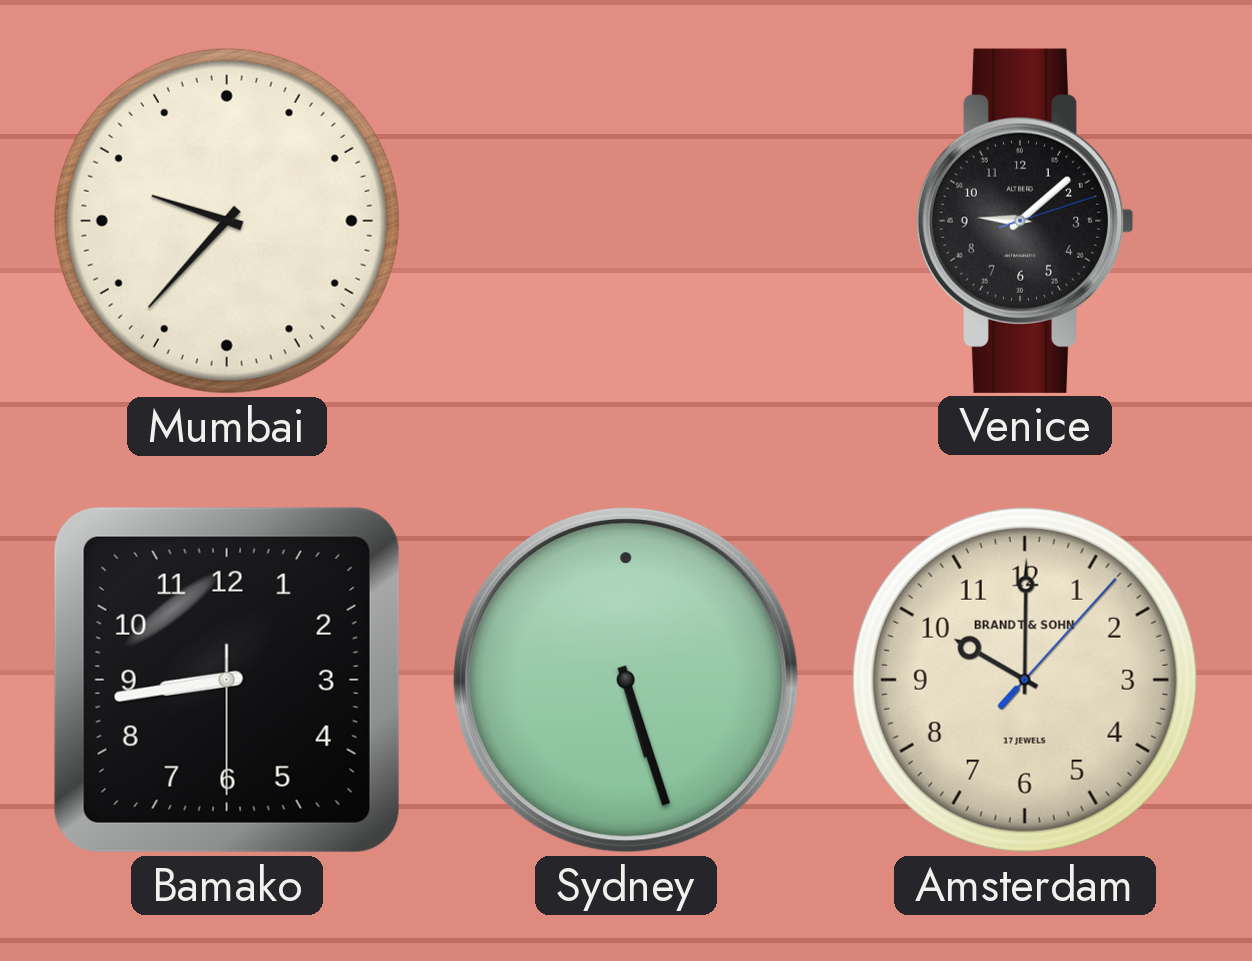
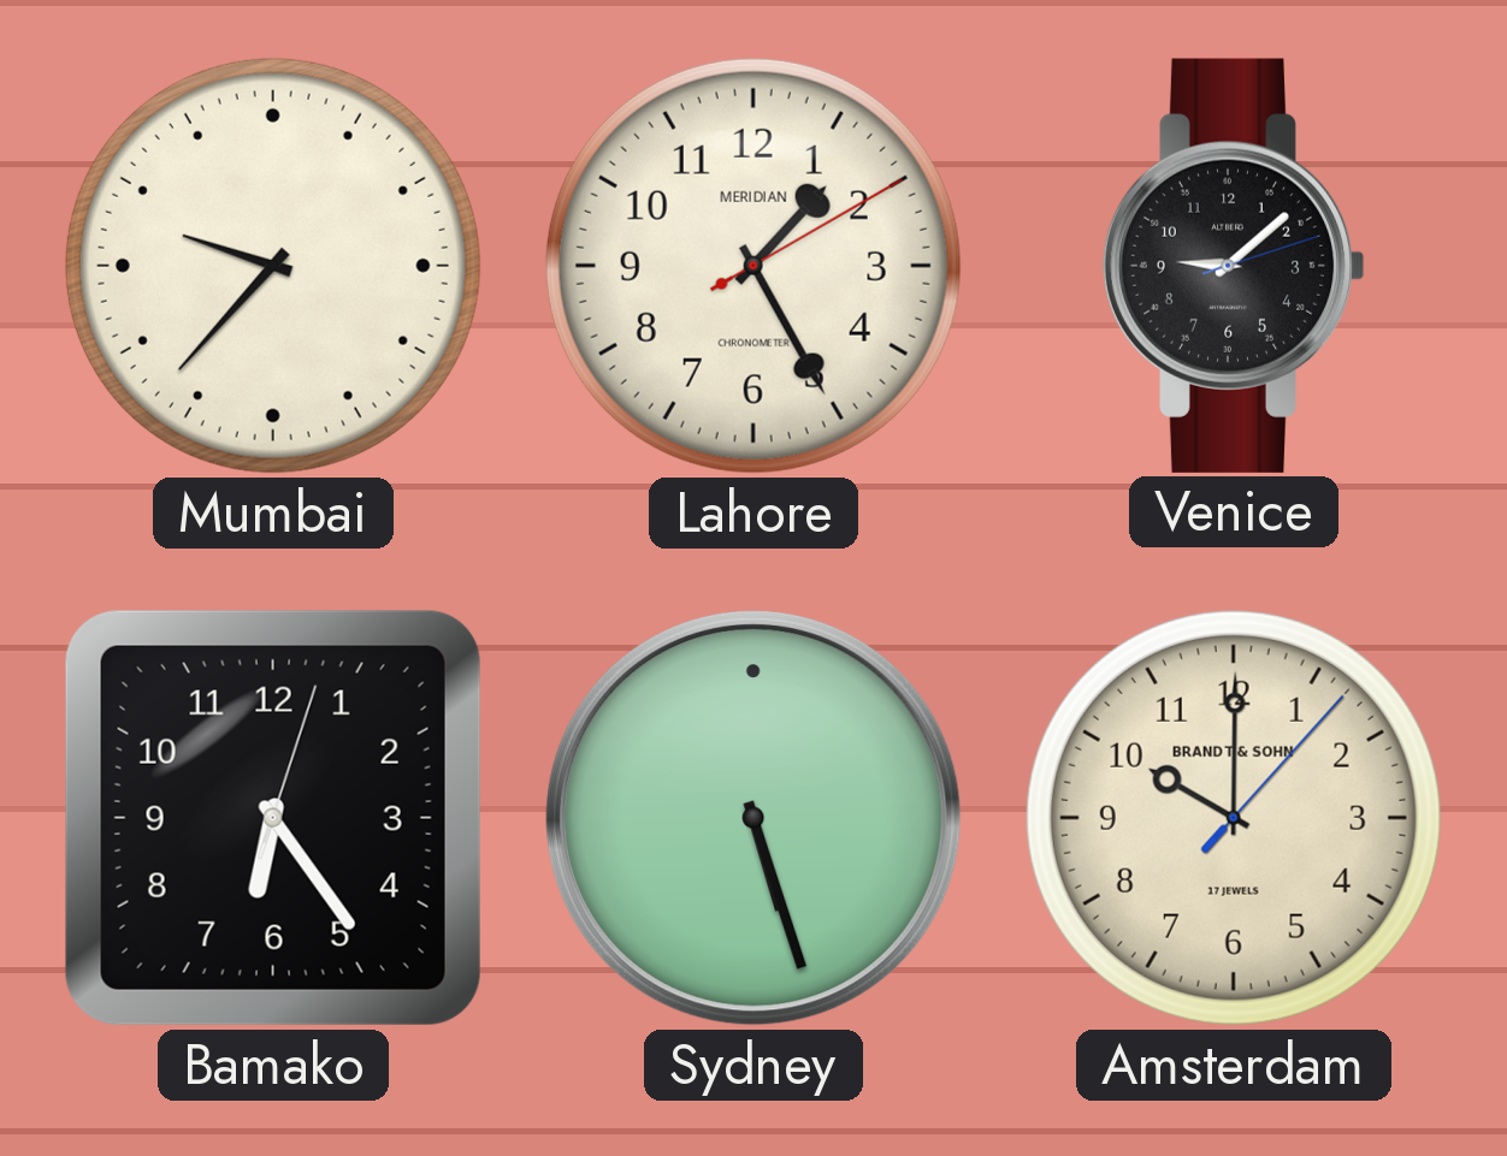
Lahore: none -> 1:25
Bamako: 8:43 -> 6:24
